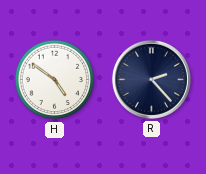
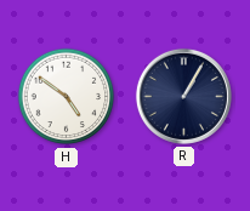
R: 2:23 -> 1:05
